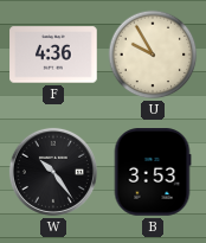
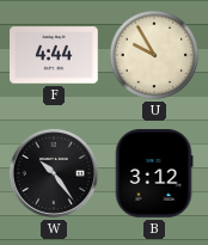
F: 4:36 -> 4:44
B: 3:53 -> 3:12
